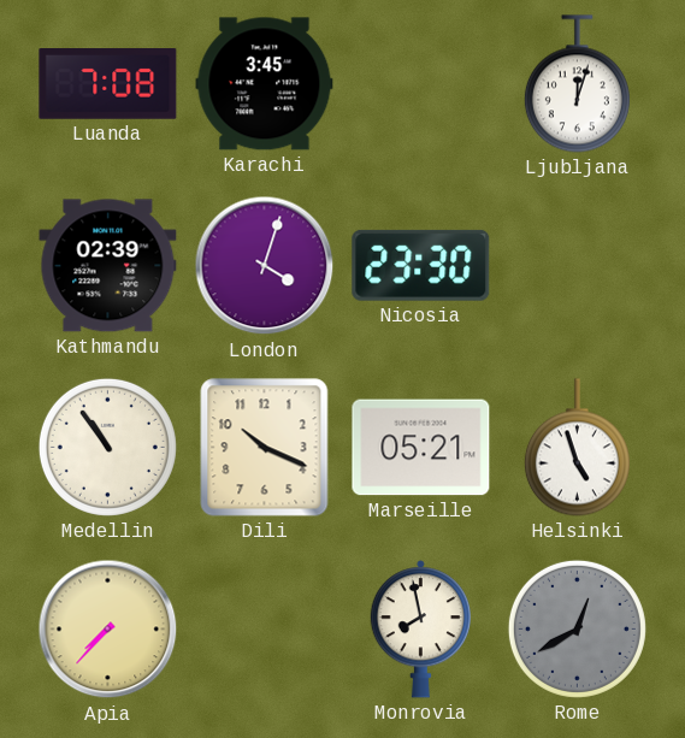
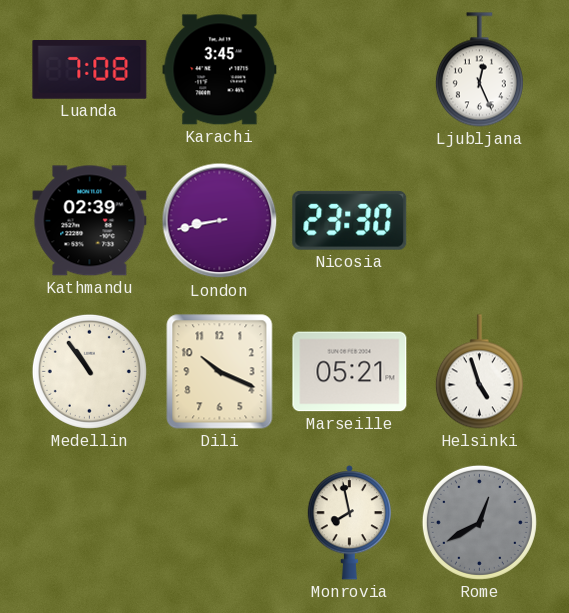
Ljubljana: 12:03 -> 12:26
London: 4:03 -> 8:43
Apia: 7:37 -> none
